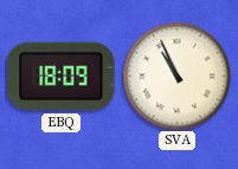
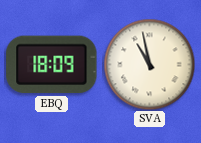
SVA: 10:56 -> 10:58
